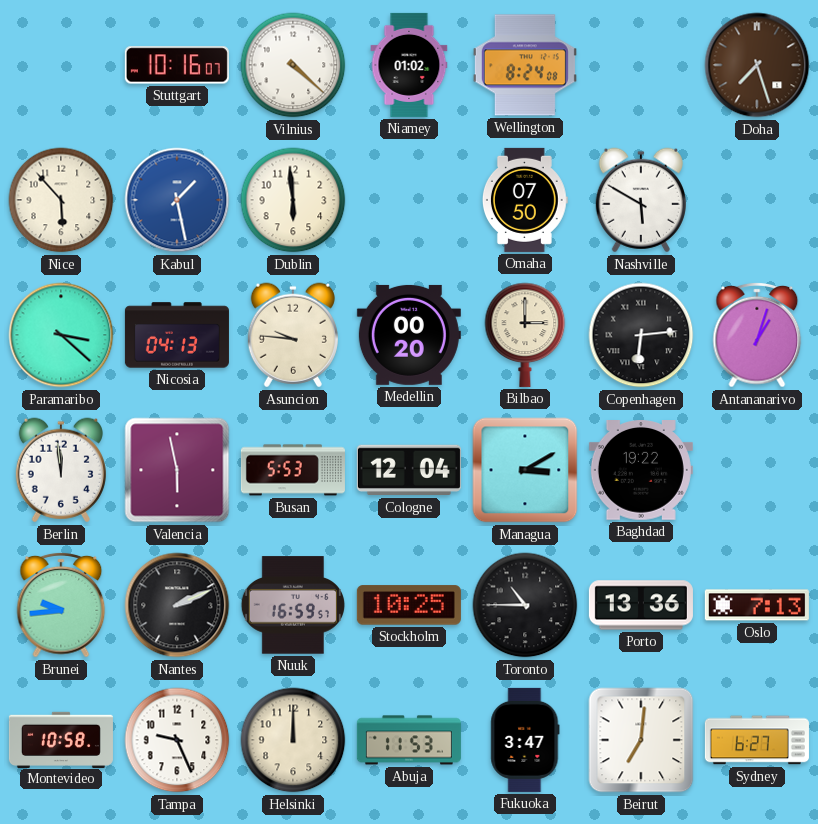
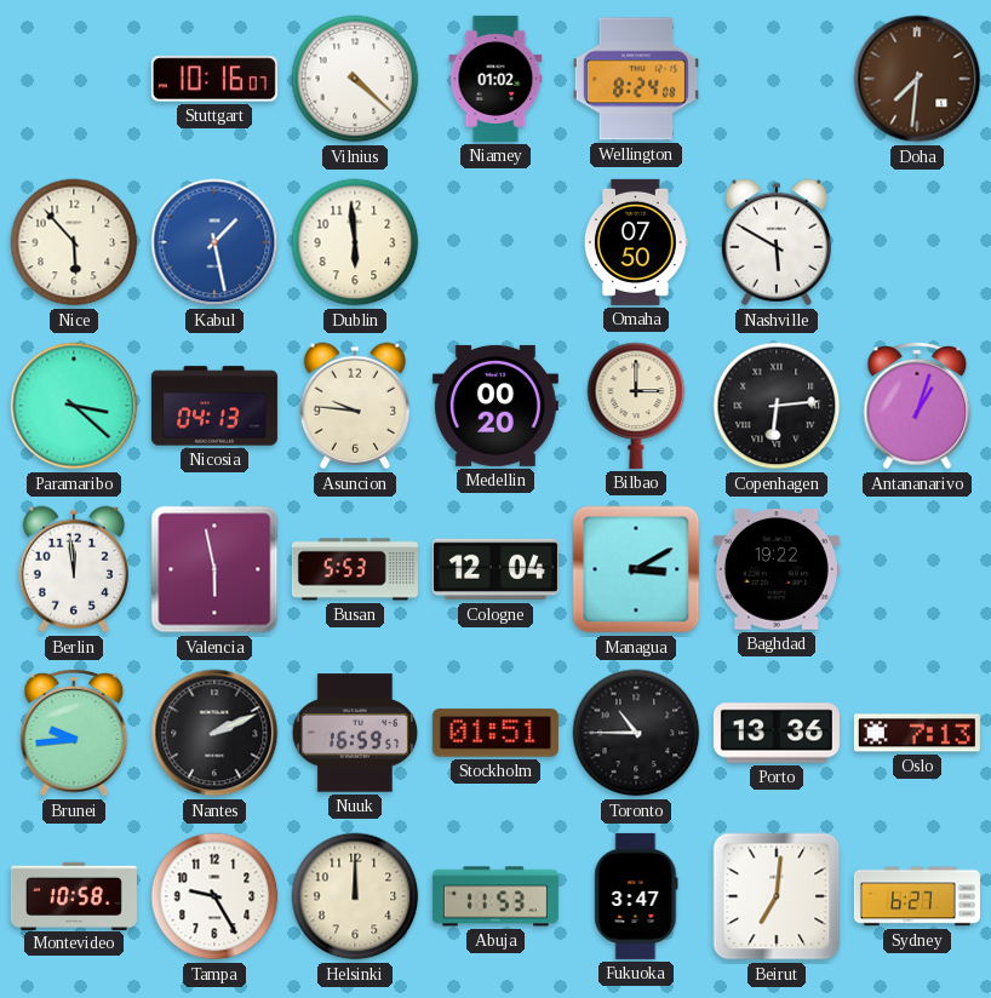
Doha: 7:27 -> 7:31
Stockholm: 10:25 -> 01:51
Tampa: 9:26 -> 9:25
